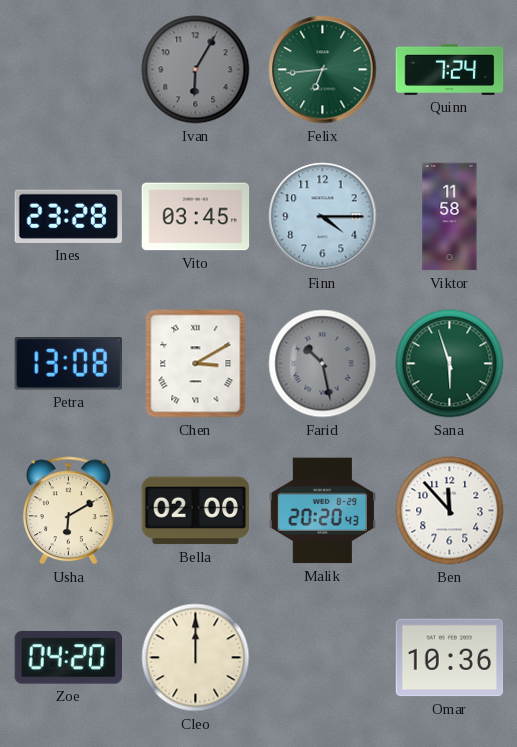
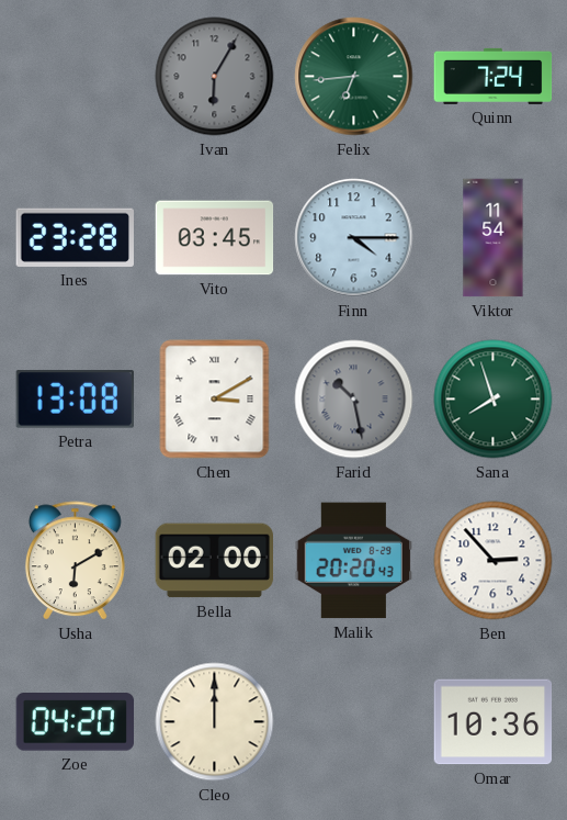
Viktor: 11:58 -> 11:54
Sana: 5:57 -> 7:57
Ben: 11:53 -> 2:53
